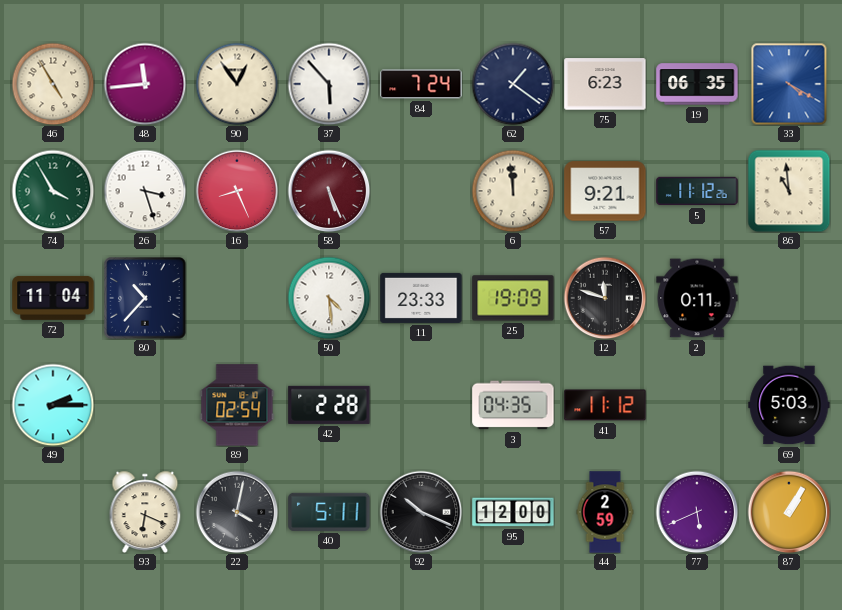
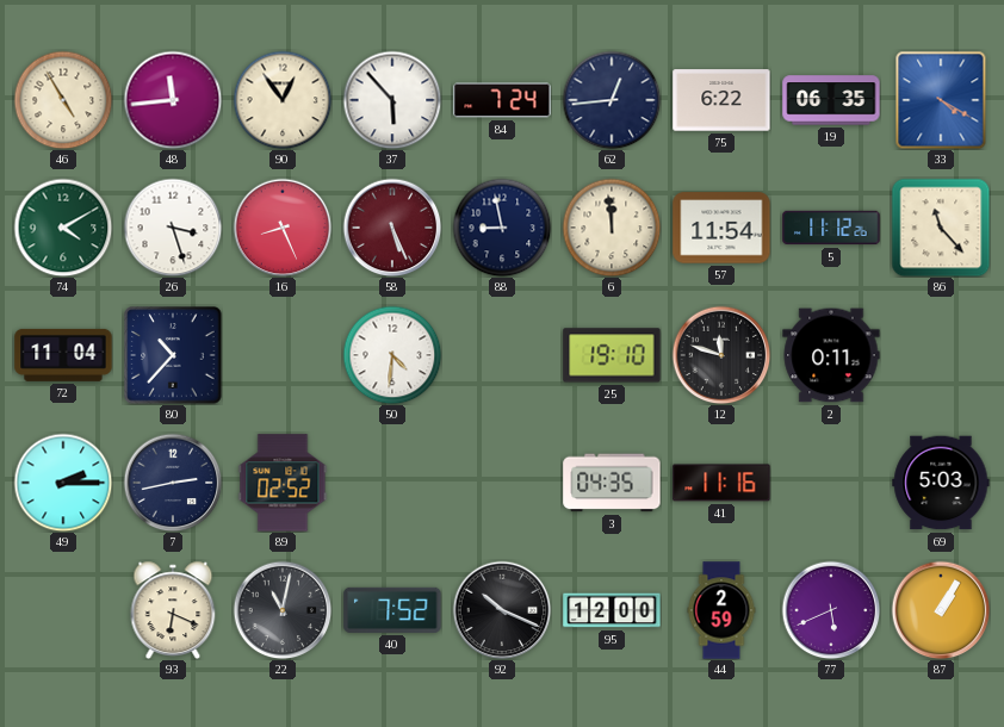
62: 1:21 -> 12:44
75: 6:23 -> 6:22
74: 3:55 -> 4:10
88: none -> 8:58
57: 9:21 -> 11:54
86: 10:59 -> 11:23
50: 4:29 -> 4:31
11: 23:33 -> none
25: 19:09 -> 19:10
7: none -> 2:43
89: 02:54 -> 02:52
42: 2:28 -> none
41: 11:12 -> 11:16
22: 4:02 -> 11:02
40: 5:11 -> 7:52
